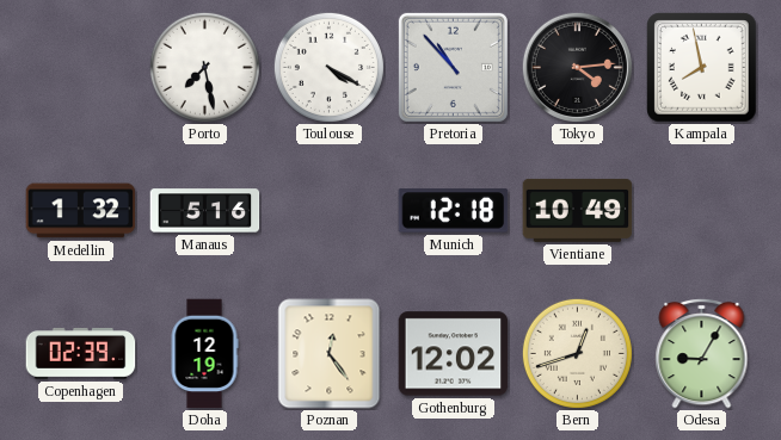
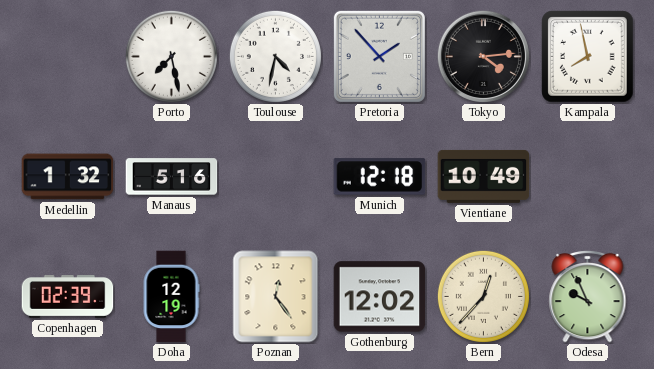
Toulouse: 4:20 -> 4:32
Pretoria: 10:53 -> 1:53
Bern: 12:42 -> 12:37
Odesa: 9:05 -> 9:56
